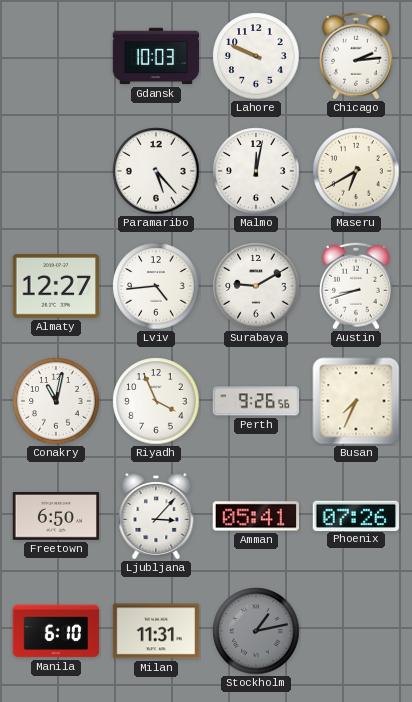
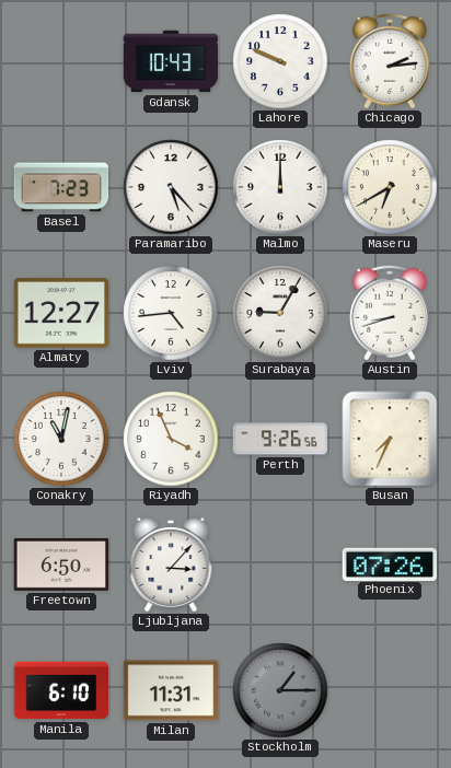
Gdansk: 10:03 -> 10:43
Basel: none -> 7:23
Malmo: 12:02 -> 12:00
Surabaya: 9:10 -> 9:05
Amman: 05:41 -> none
Stockholm: 1:13 -> 1:15
